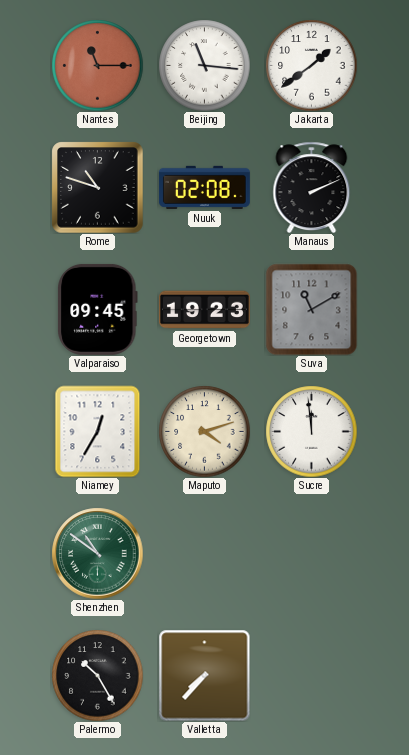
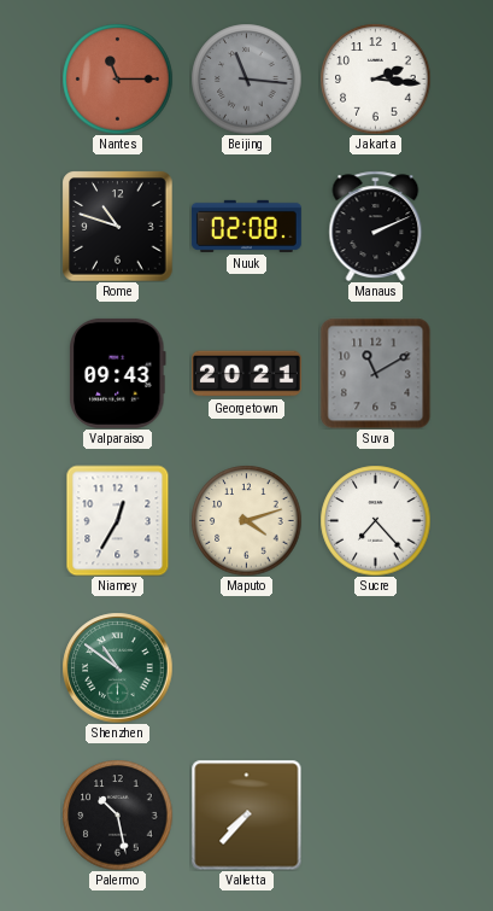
Beijing dial: white -> grey
Jakarta: 1:39 -> 2:16
Valparaiso: 09:45 -> 09:43
Georgetown: 19:23 -> 20:21
Sucre: 11:59 -> 7:23
Palermo: 10:25 -> 10:28
